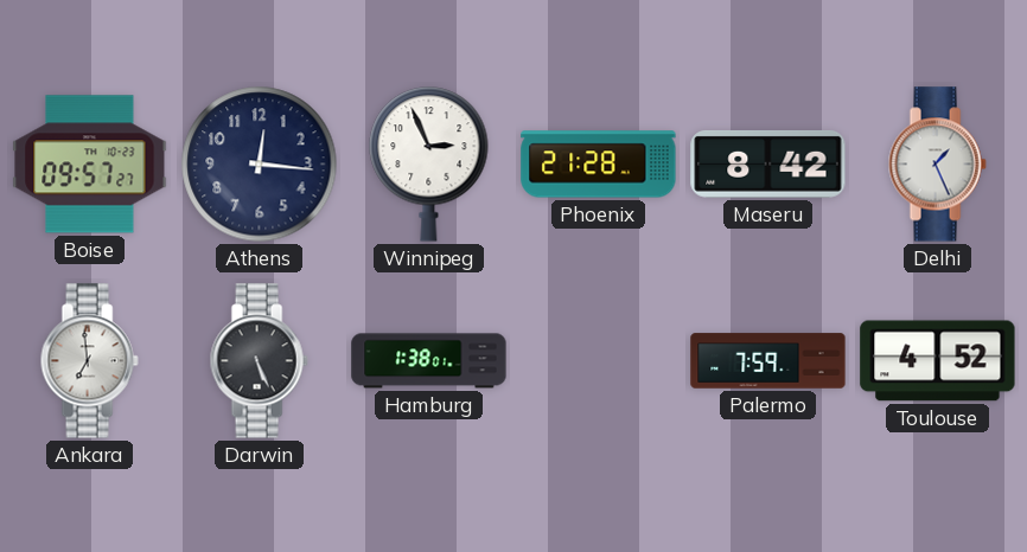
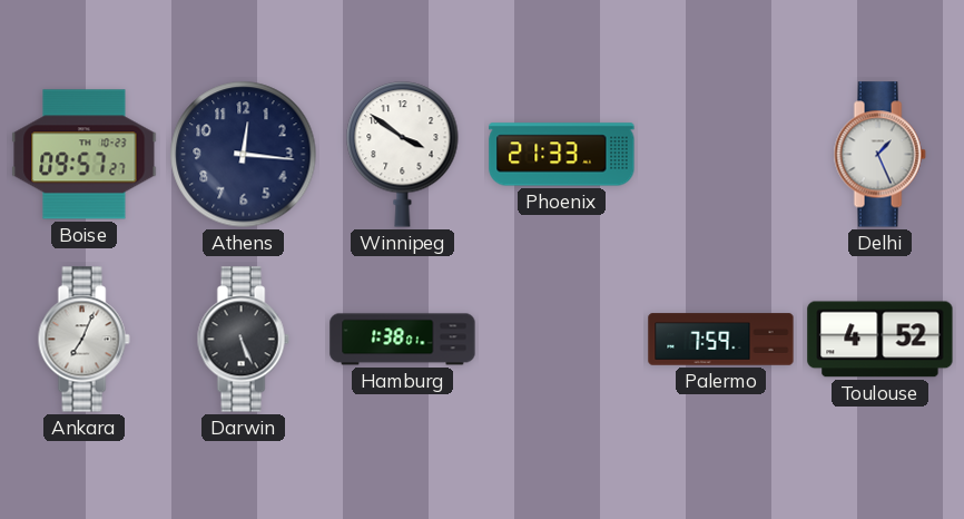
Winnipeg: 2:56 -> 3:51
Phoenix: 21:28 -> 21:33
Maseru: 8:42 -> none
Ankara: 6:59 -> 7:04
